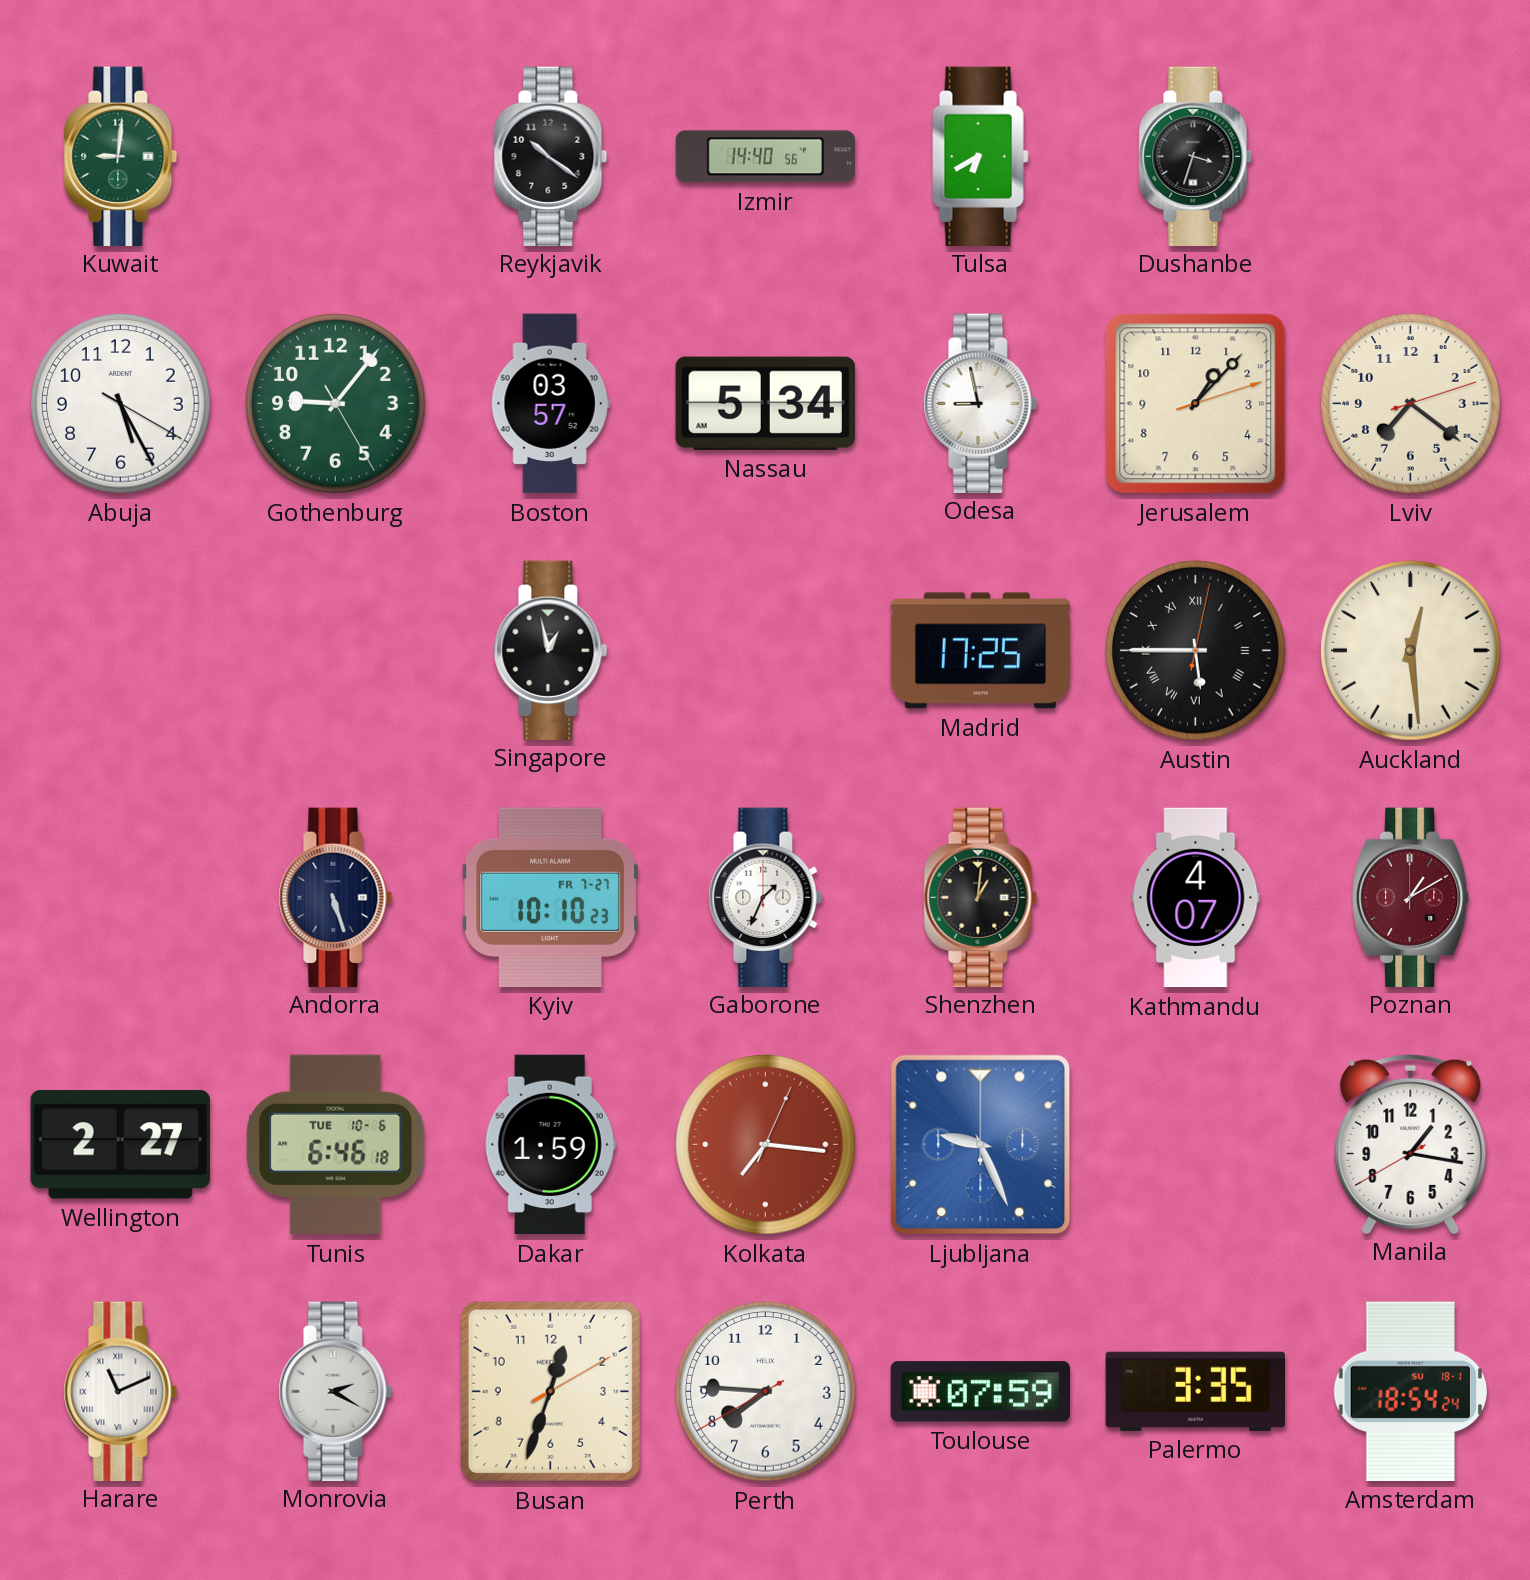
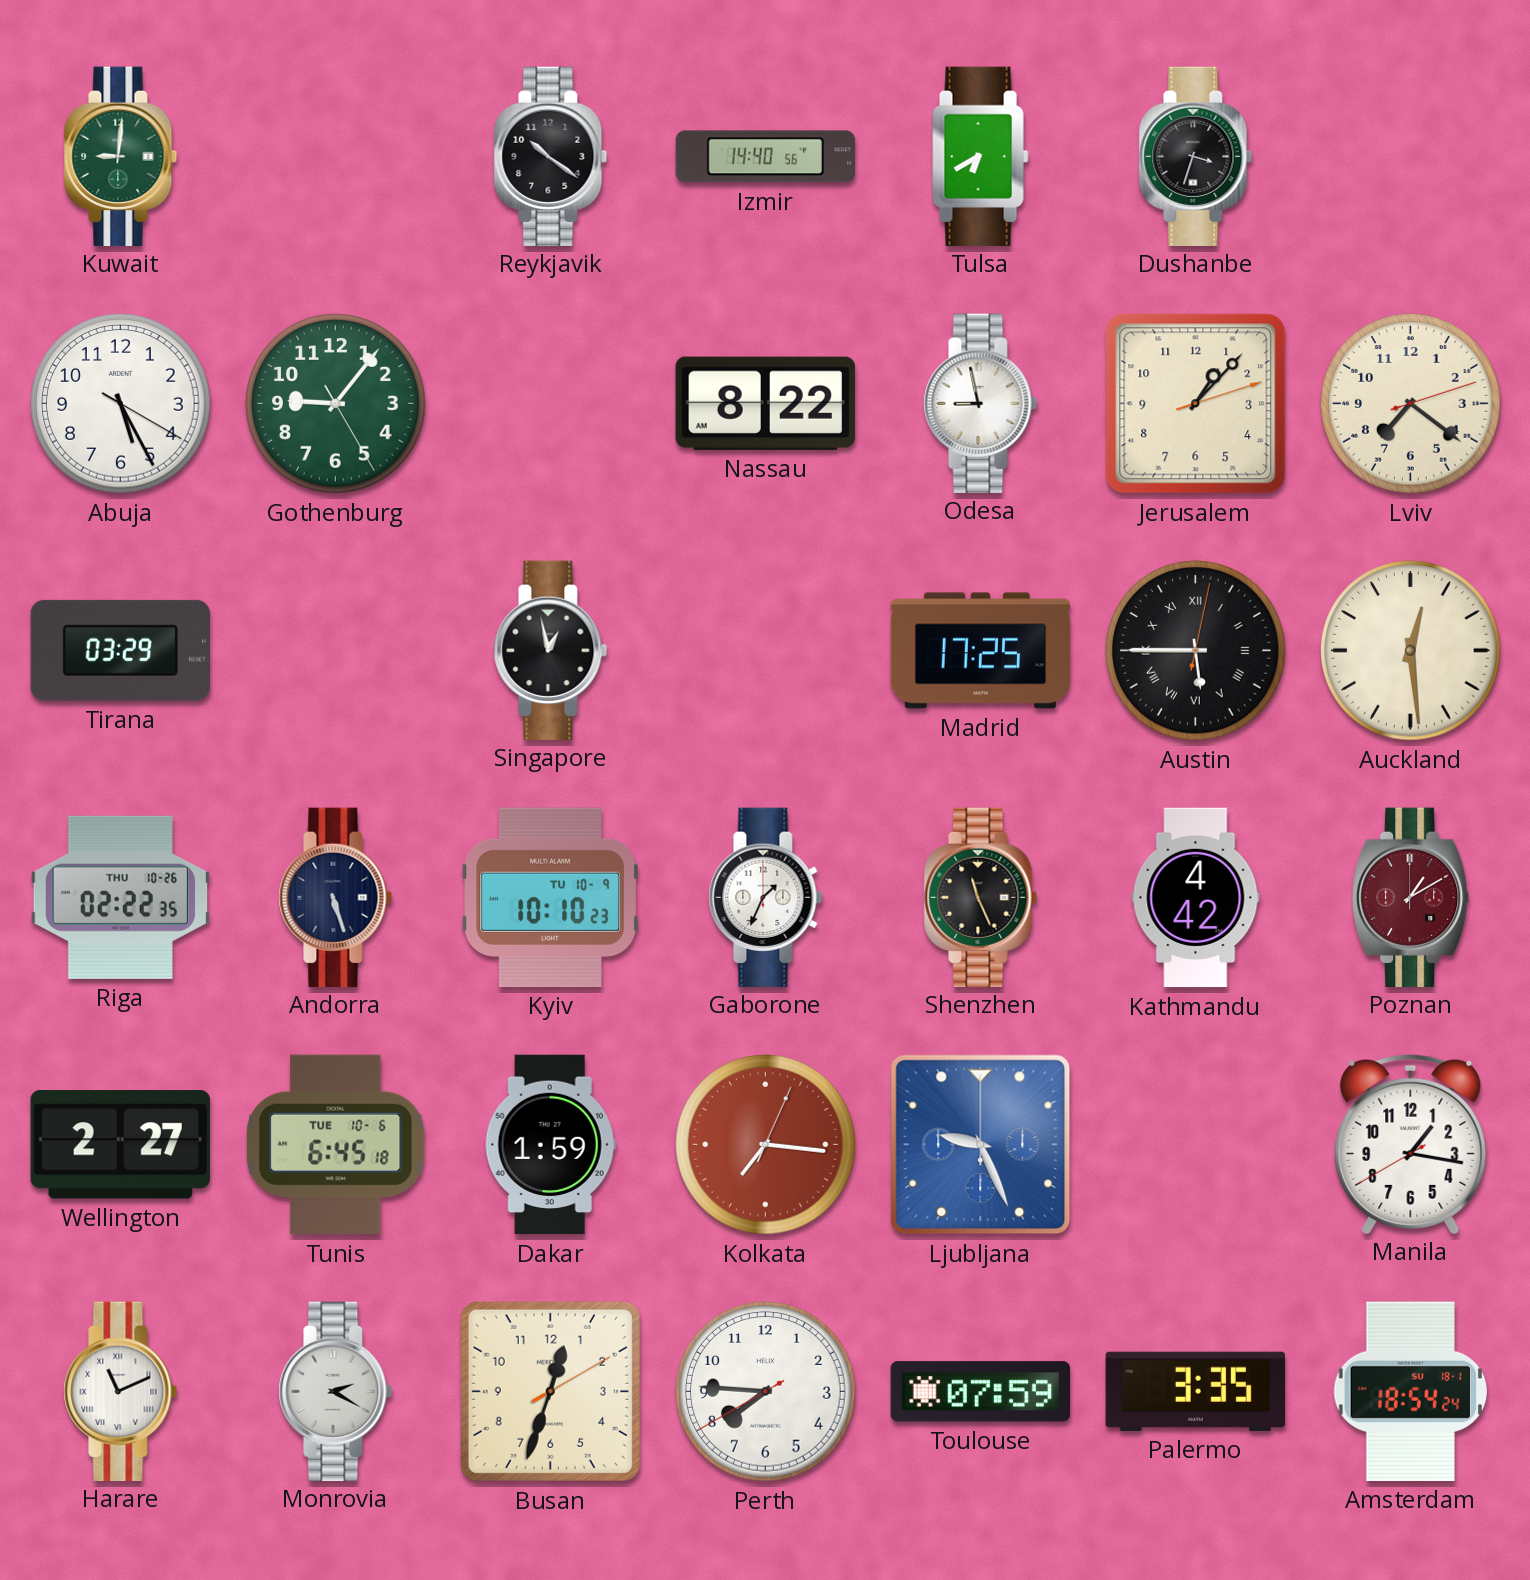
Boston: 03:57 -> none
Nassau: 5:34 -> 8:22
Tirana: none -> 03:29
Riga: none -> 02:22
Kyiv date: FR 7-27 -> TU 10-9
Shenzhen: 1:01 -> 11:26
Kathmandu: 4:07 -> 4:42
Tunis: 6:46 -> 6:45
